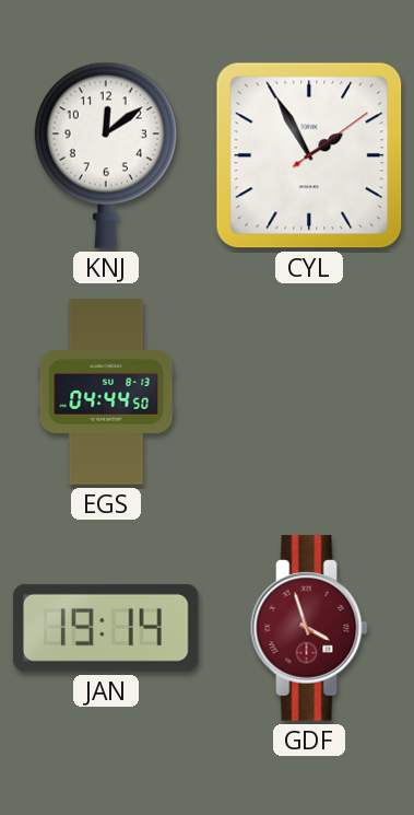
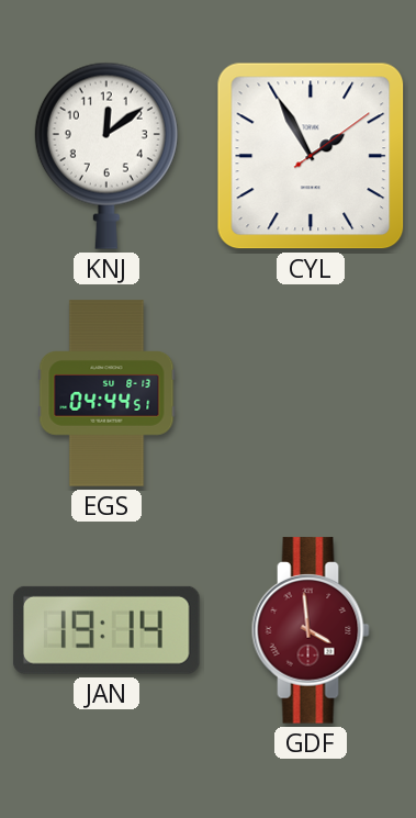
EGS: 04:44:50 -> 04:44:51
GDF: 3:57 -> 3:59
